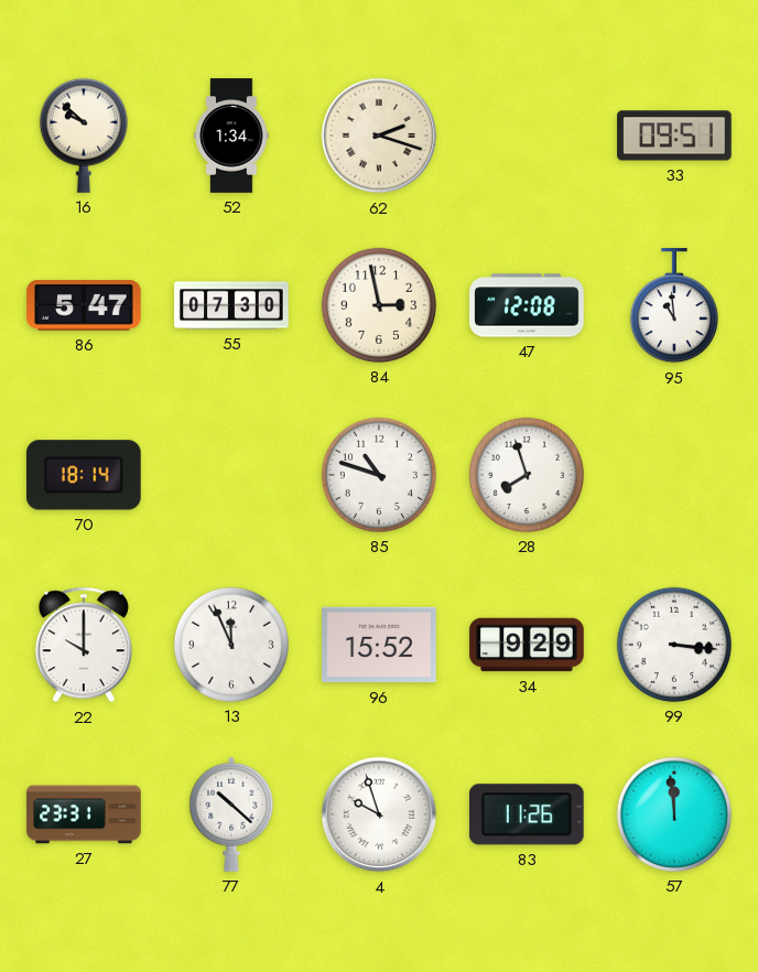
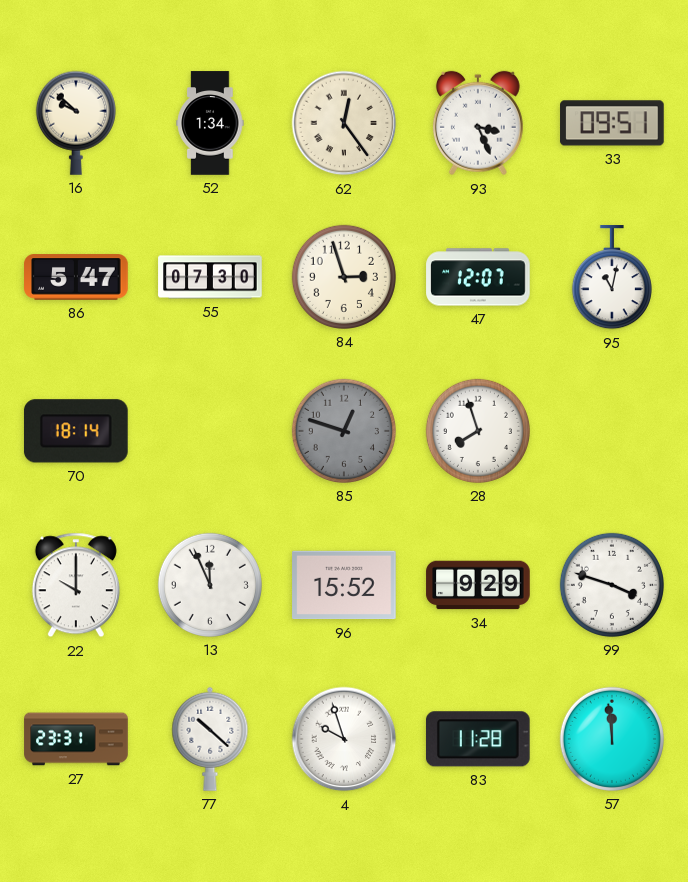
62: 2:18 -> 12:24
93: none -> 3:26
84: 2:58 -> 2:57
47: 12:08 -> 12:07
95: 10:59 -> 11:02
85: 10:48 -> 12:48
85 dial: white -> grey
99: 3:16 -> 3:48
83: 11:26 -> 11:28
